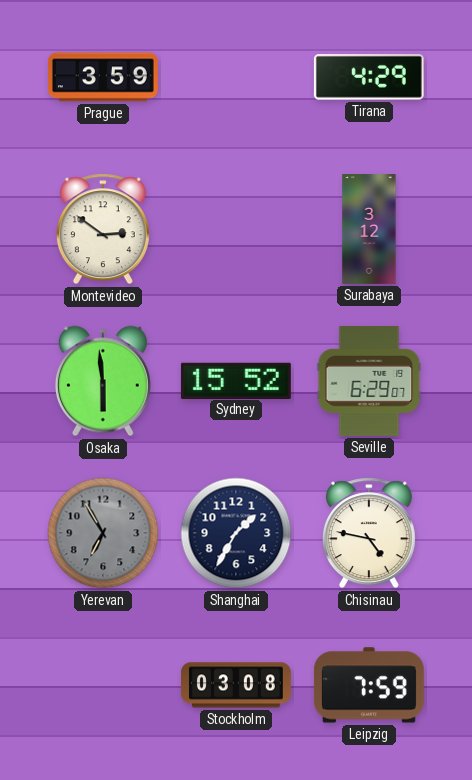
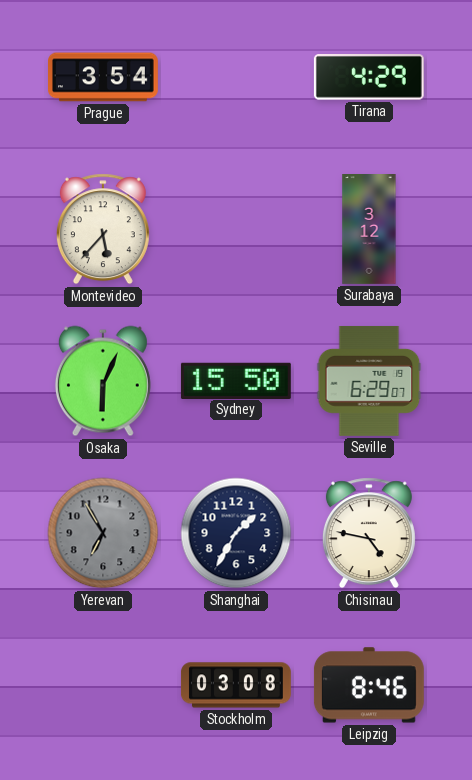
Prague: 3:59 -> 3:54
Montevideo: 2:51 -> 5:37
Osaka: 5:59 -> 6:04
Sydney: 15:52 -> 15:50
Leipzig: 7:59 -> 8:46
